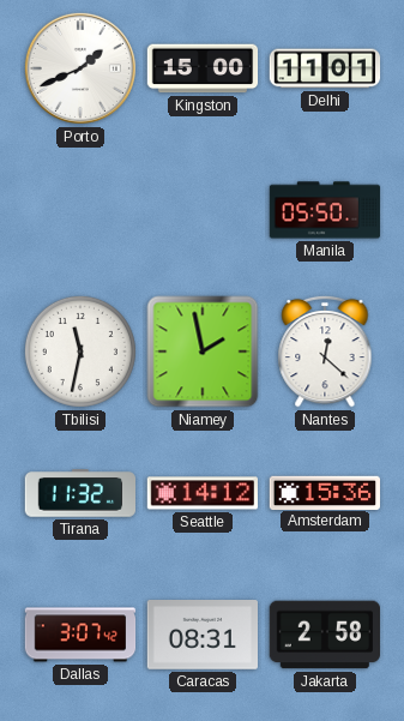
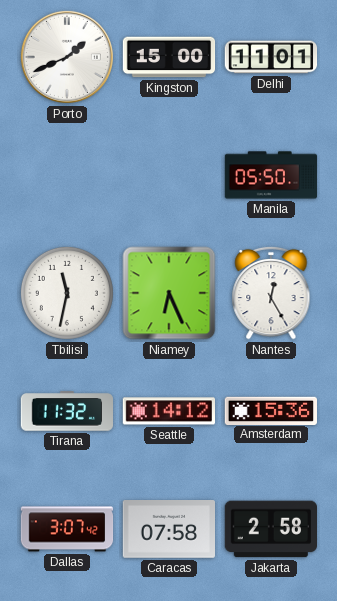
Niamey: 1:58 -> 6:26
Nantes: 12:22 -> 12:25
Caracas: 08:31 -> 07:58
